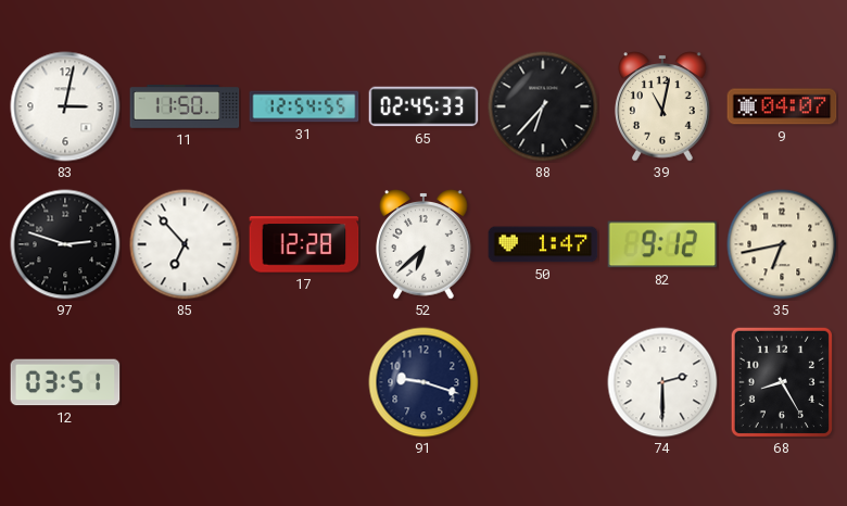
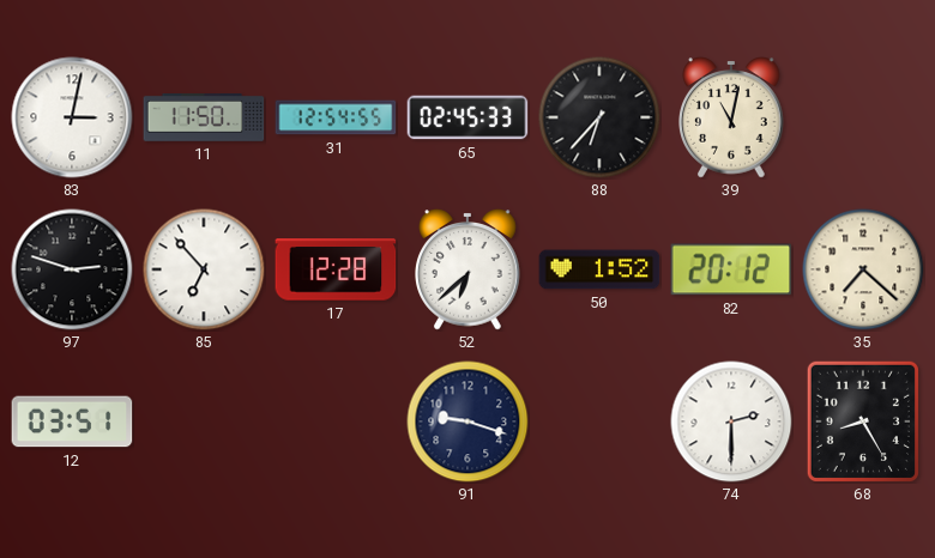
9: 04:07 -> none
50: 1:47 -> 1:52
82: 9:12 -> 20:12
35: 6:43 -> 7:22
